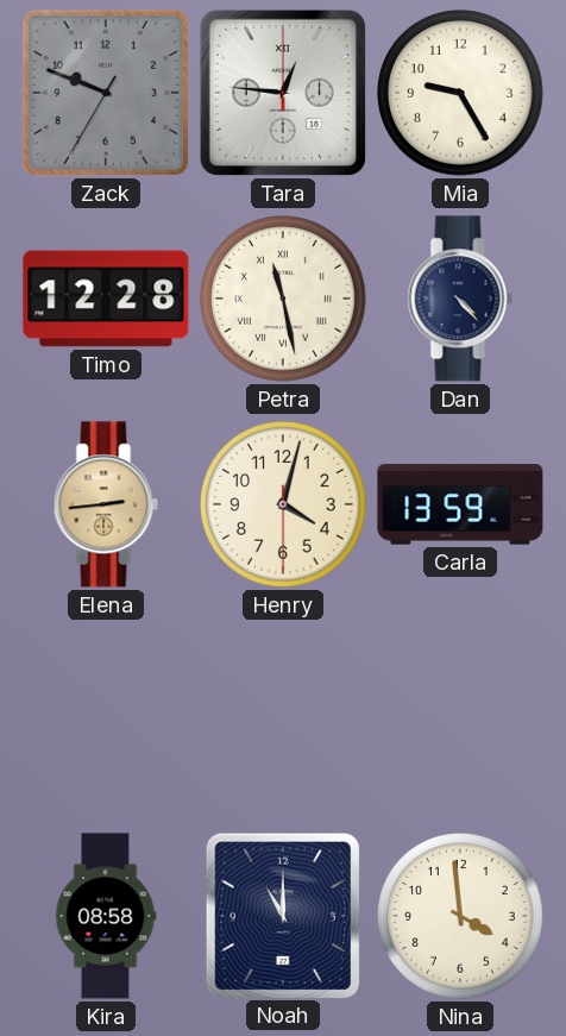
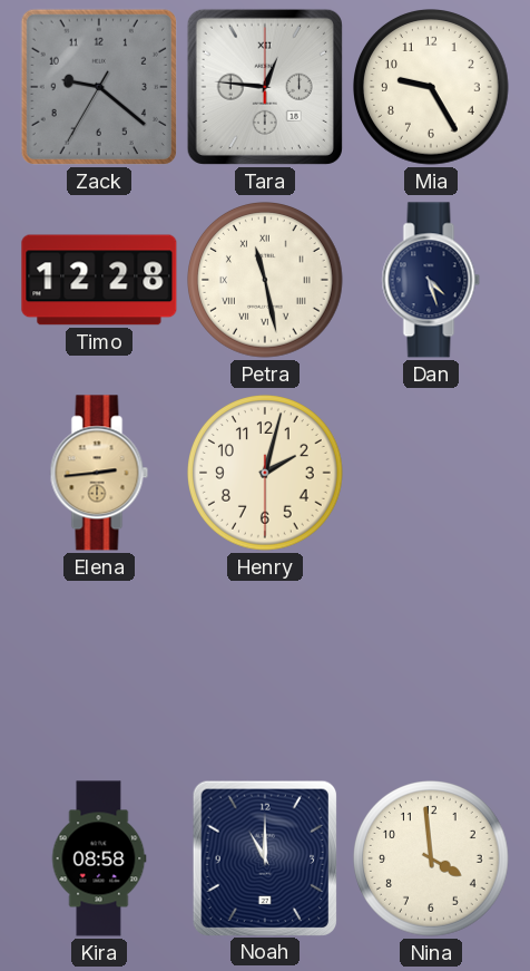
Zack: 9:48 -> 9:21
Dan: 4:23 -> 4:27
Henry: 4:02 -> 2:02
Carla: 13:59 -> none
